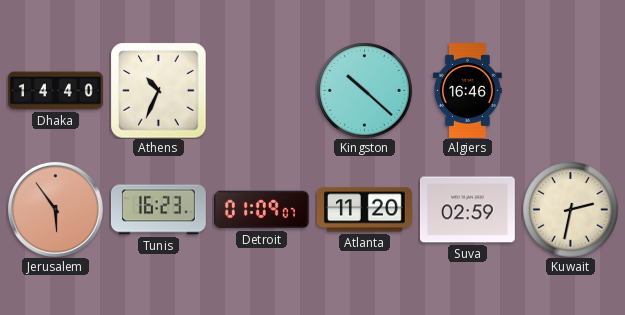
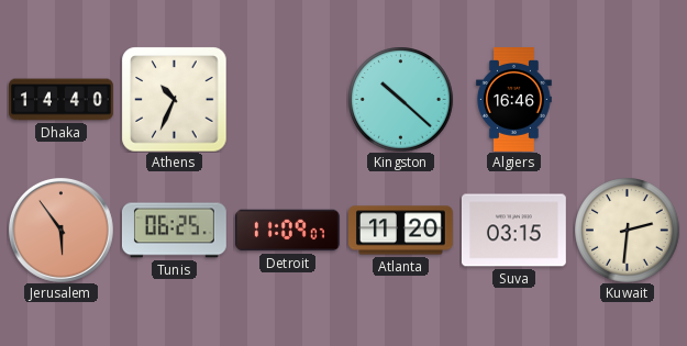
Tunis: 16:23 -> 06:25
Detroit: 01:09 -> 11:09
Suva: 02:59 -> 03:15
Kuwait: 2:32 -> 2:31
